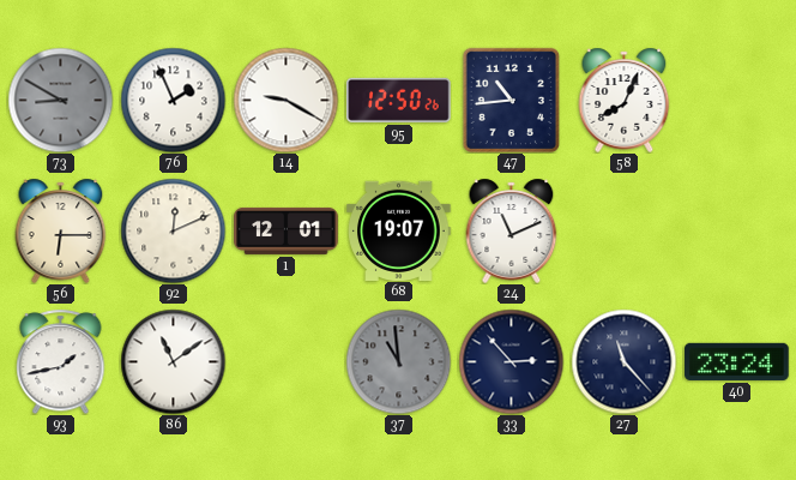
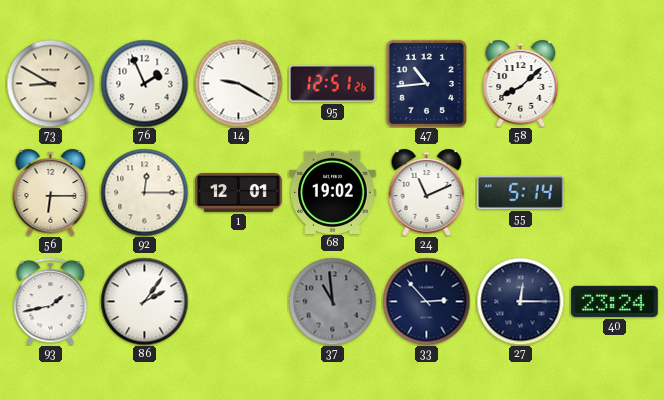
73 dial: grey -> cream
95: 12:50 -> 12:51
58: 8:04 -> 8:08
92: 12:11 -> 12:15
68: 19:07 -> 19:02
55: none -> 5:14
86: 11:09 -> 2:06
27: 11:23 -> 12:15
